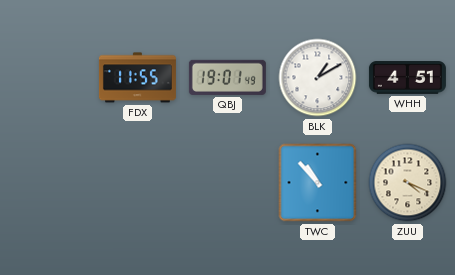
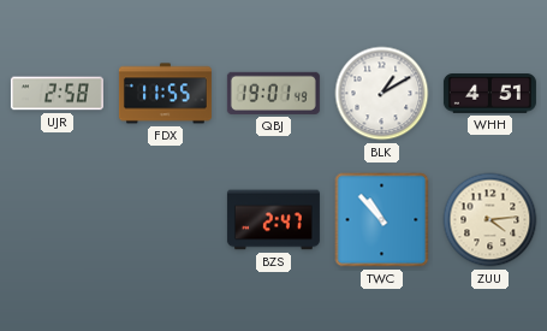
UJR: none -> 2:58
BZS: none -> 2:47
ZUU: 4:19 -> 4:14
